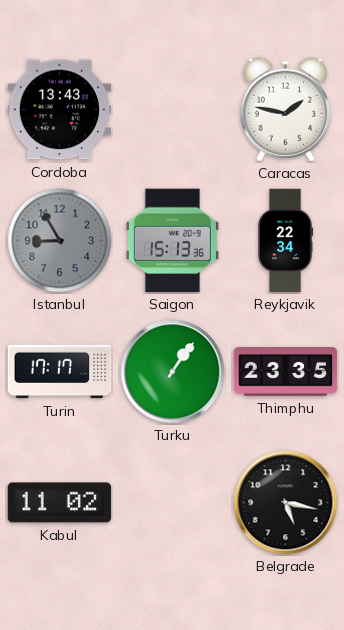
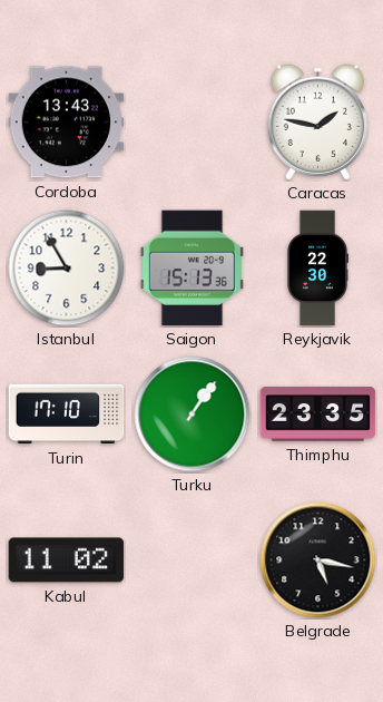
Istanbul dial: grey -> white
Reykjavik: 22:34 -> 22:30
Turin: 17:17 -> 17:10
